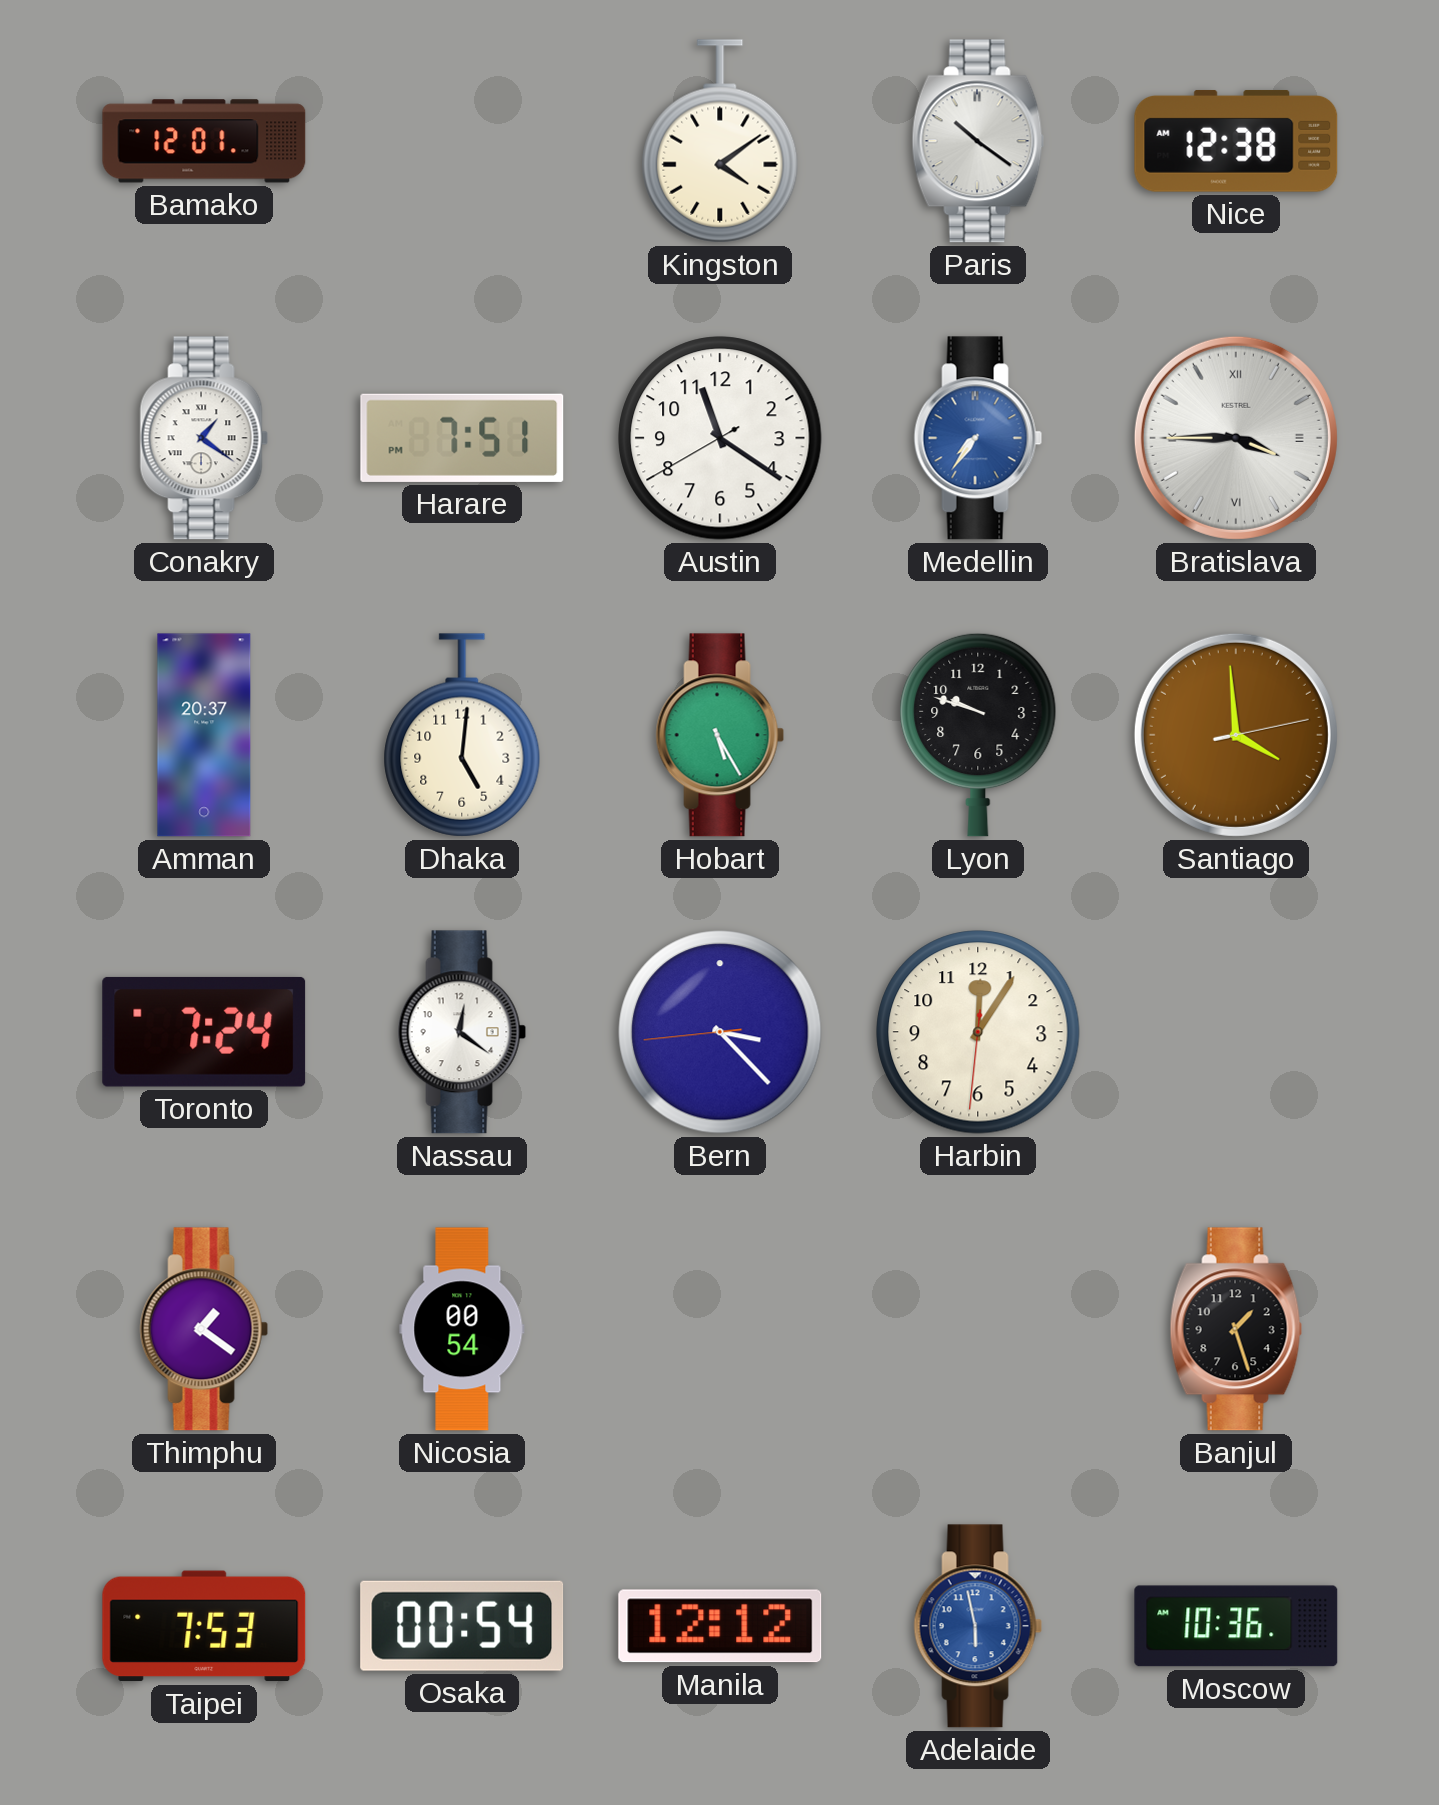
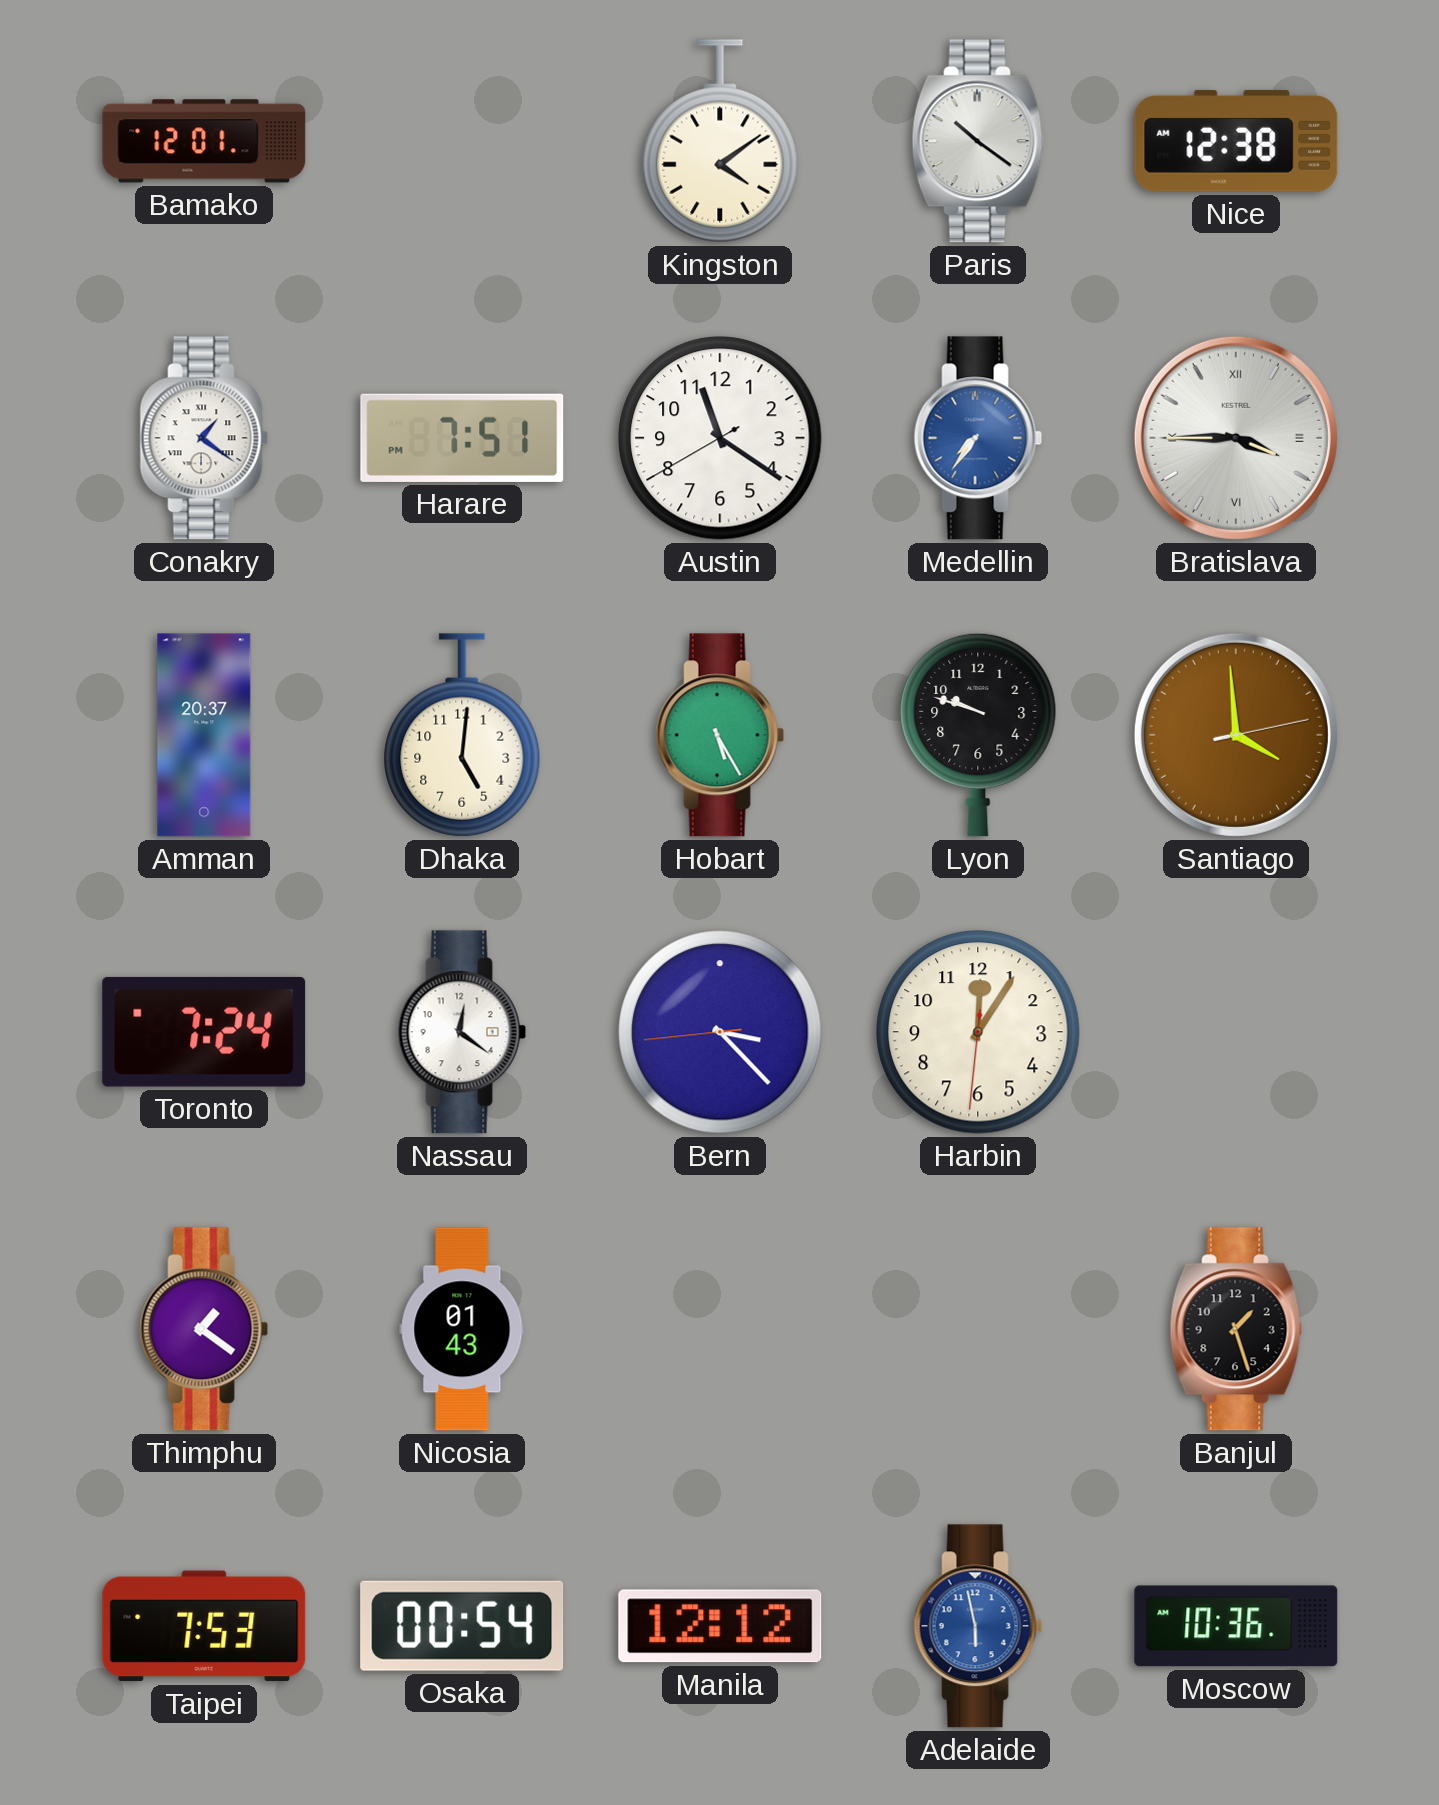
Nicosia: 00:54 -> 01:43
